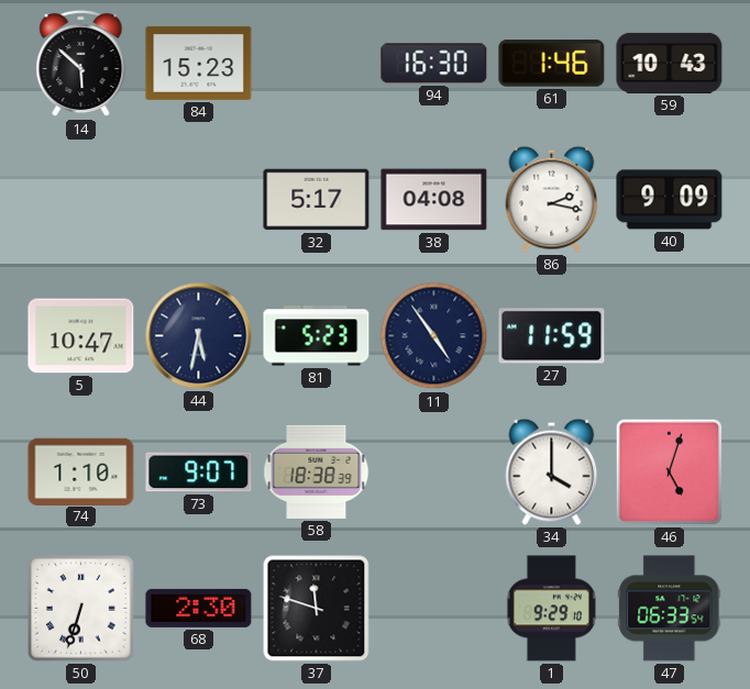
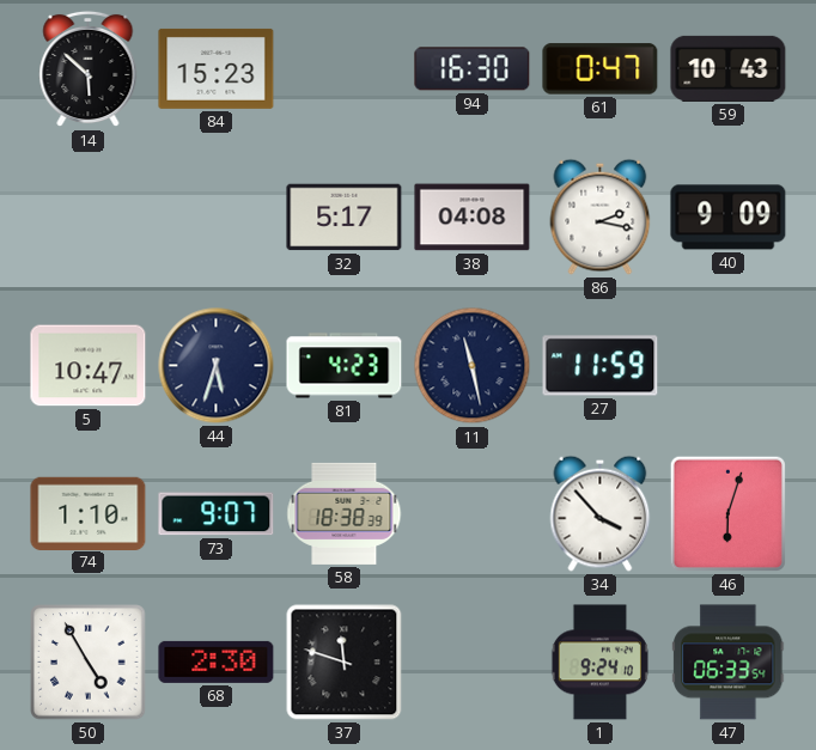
61: 1:46 -> 0:47
44: 5:32 -> 5:33
81: 5:23 -> 4:23
11: 4:54 -> 11:28
34: 4:00 -> 3:53
46: 5:03 -> 6:03
50: 6:33 -> 4:55
1: 9:29 -> 9:24
